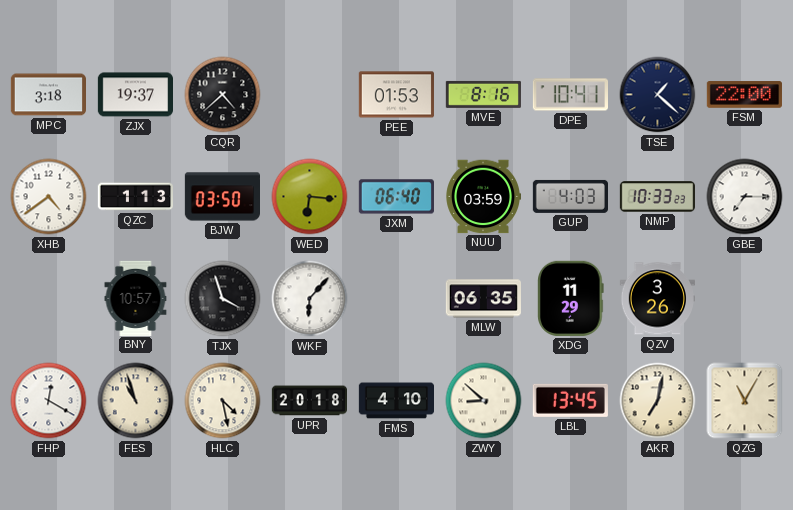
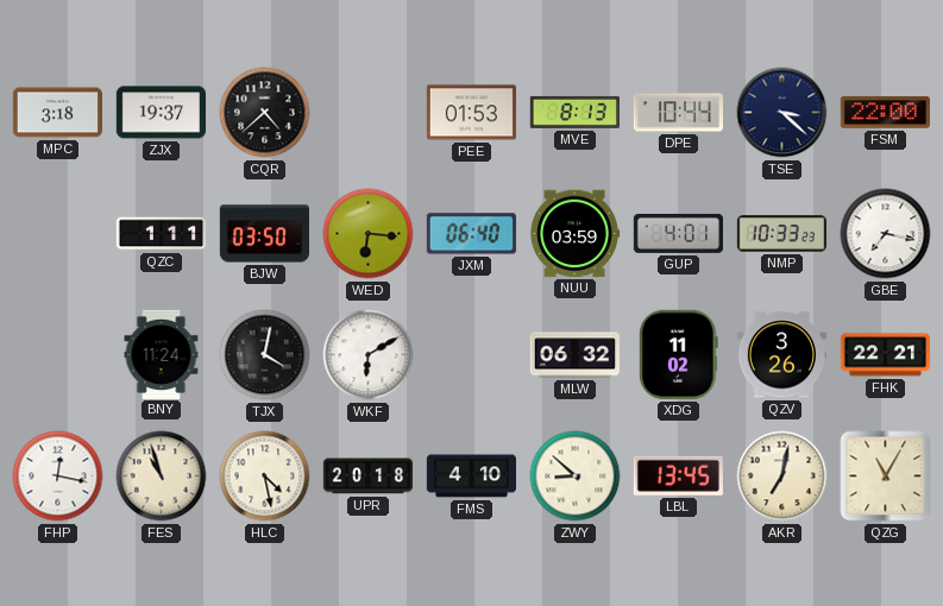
MVE: 8:16 -> 8:13
DPE: 10:41 -> 10:44
TSE: 1:22 -> 3:22
XHB: 4:39 -> none
QZC: 1:13 -> 1:11
GUP: 4:03 -> 4:01
GBE: 7:15 -> 7:17
BNY: 10:57 -> 11:24
TJX: 3:57 -> 4:02
WKF: 6:07 -> 6:10
MLW: 06:35 -> 06:32
XDG: 11:29 -> 11:02
FHK: none -> 22:21
FHP: 12:20 -> 12:17
